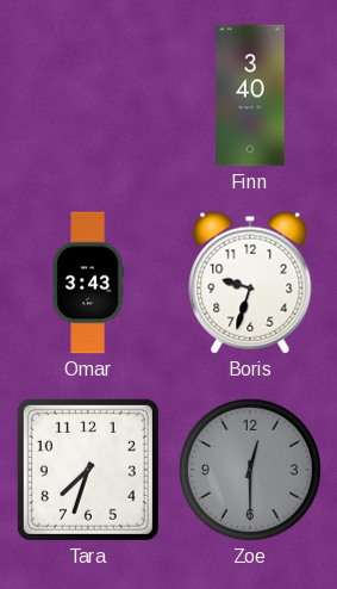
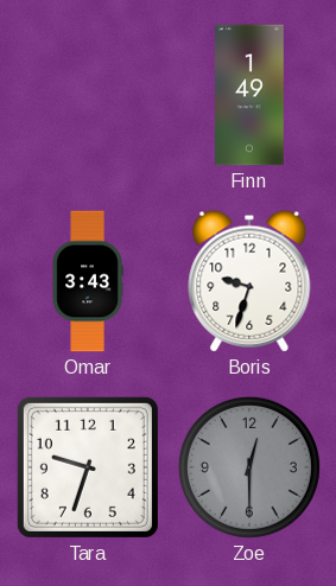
Finn: 3:40 -> 1:49
Tara: 7:33 -> 9:33
